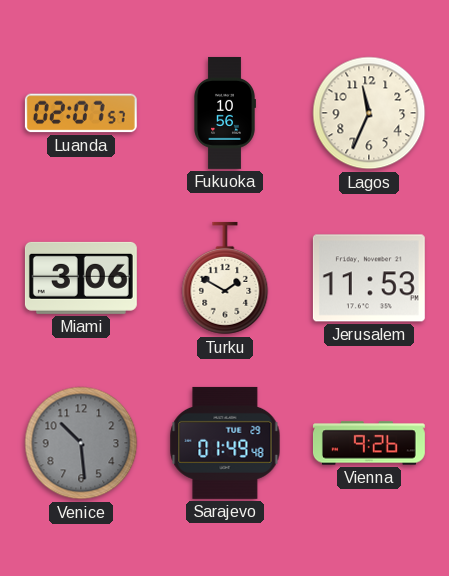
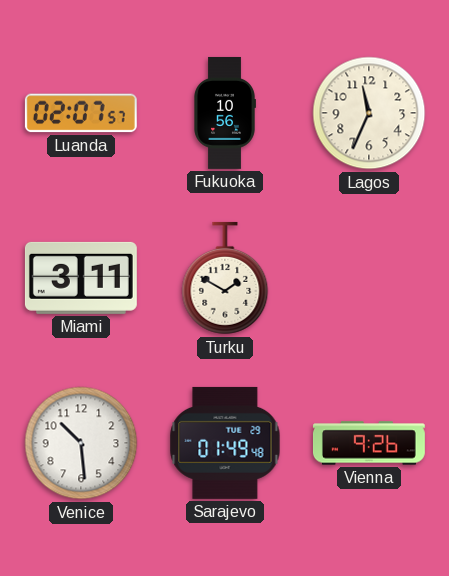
Miami: 3:06 -> 3:11
Jerusalem: 11:53 -> none
Venice dial: grey -> white
